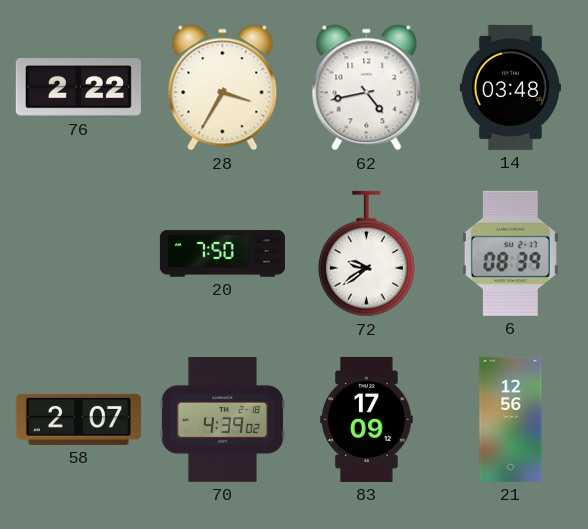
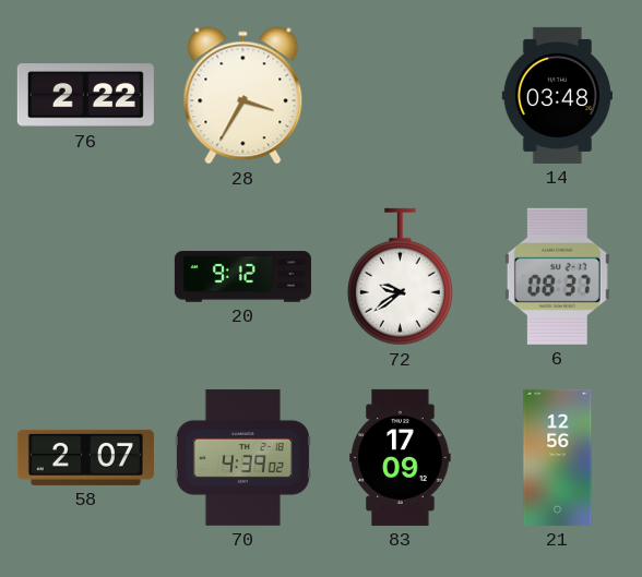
62: 4:43 -> none
20: 7:50 -> 9:12
6: 08:39 -> 08:37
